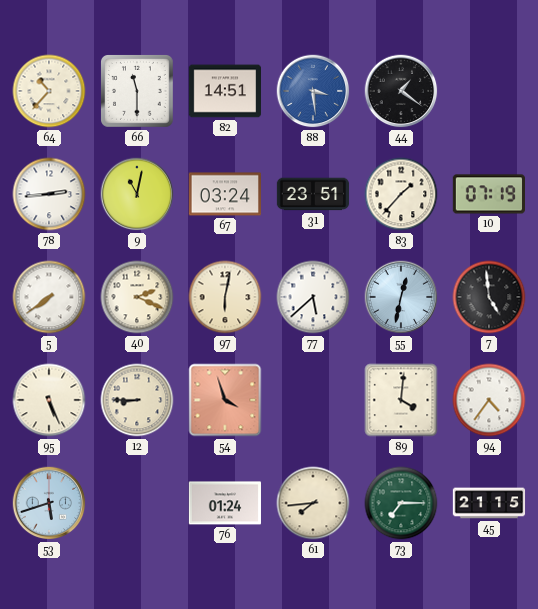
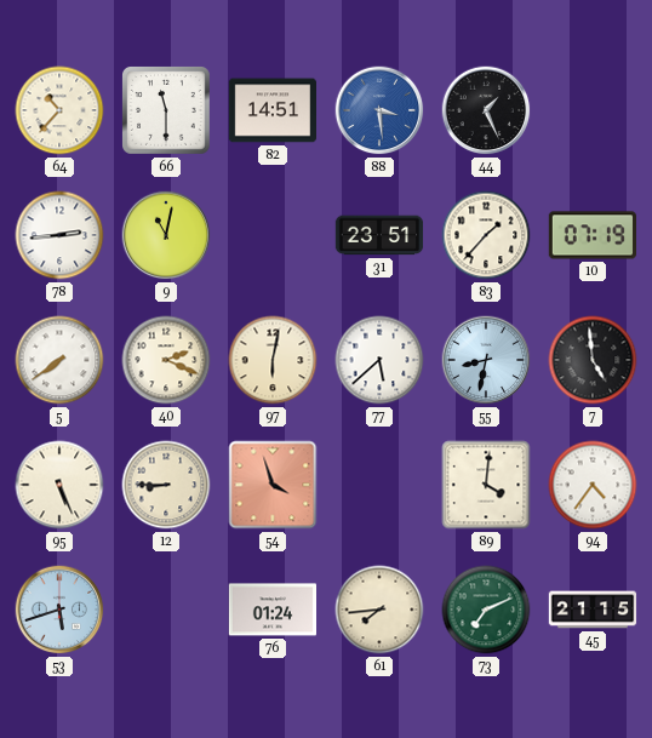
44: 1:21 -> 1:26
67: 03:24 -> none
55: 12:32 -> 8:32
73: 7:15 -> 7:11
